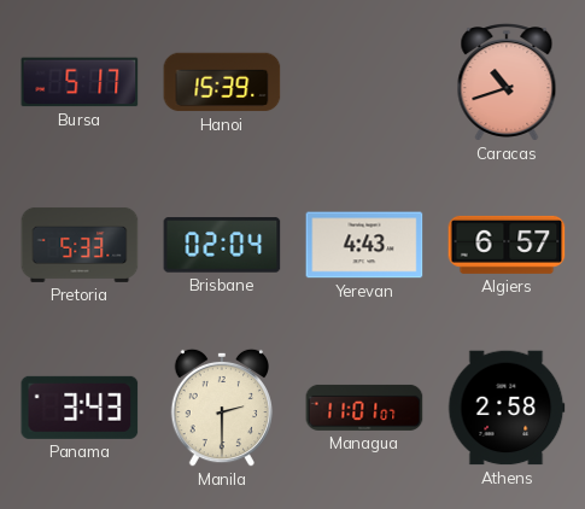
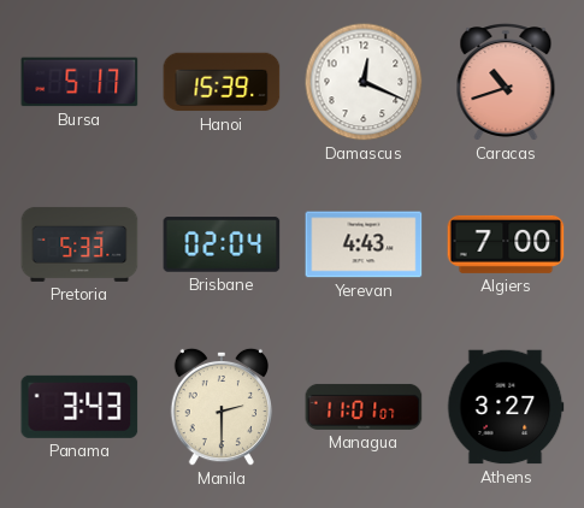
Damascus: none -> 12:19
Algiers: 6:57 -> 7:00
Athens: 2:58 -> 3:27
